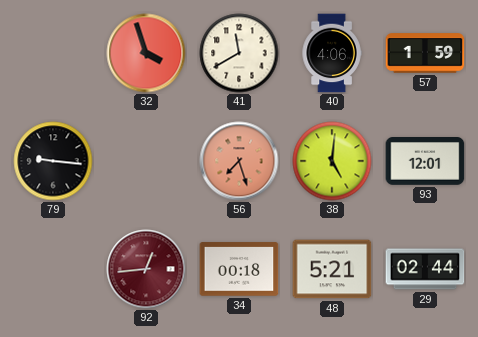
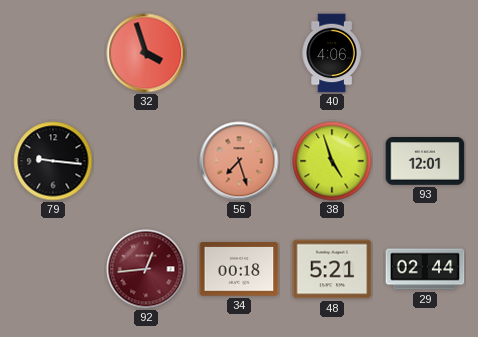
41: 11:40 -> none
57: 1:59 -> none
38: 5:01 -> 4:57
